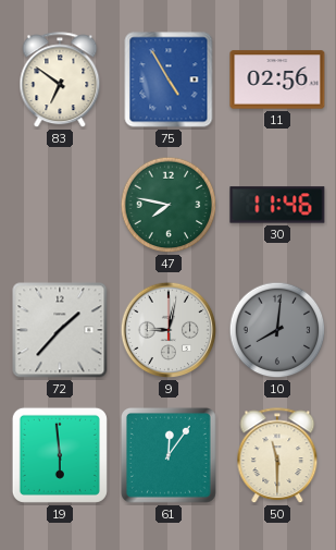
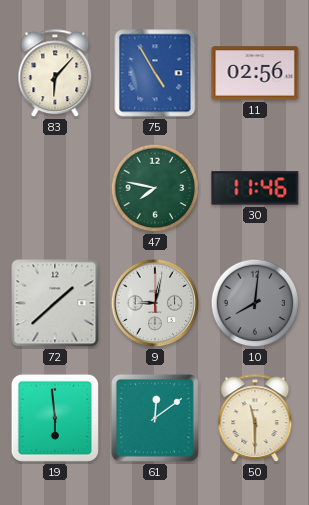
83: 6:51 -> 6:07
72: 1:37 -> 1:38
61: 12:06 -> 12:09
